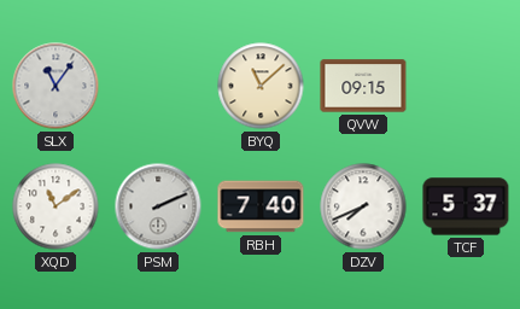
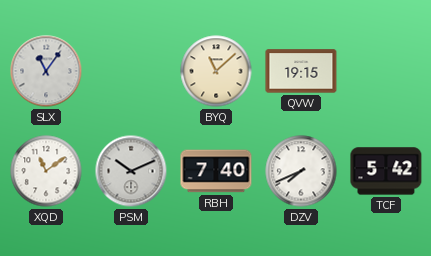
QVW: 09:15 -> 19:15
PSM: 2:11 -> 10:11
TCF: 5:37 -> 5:42
